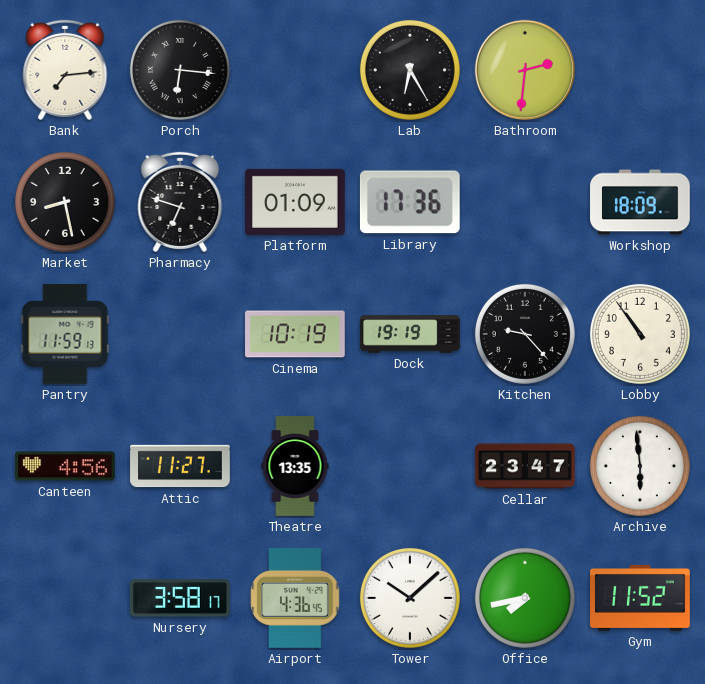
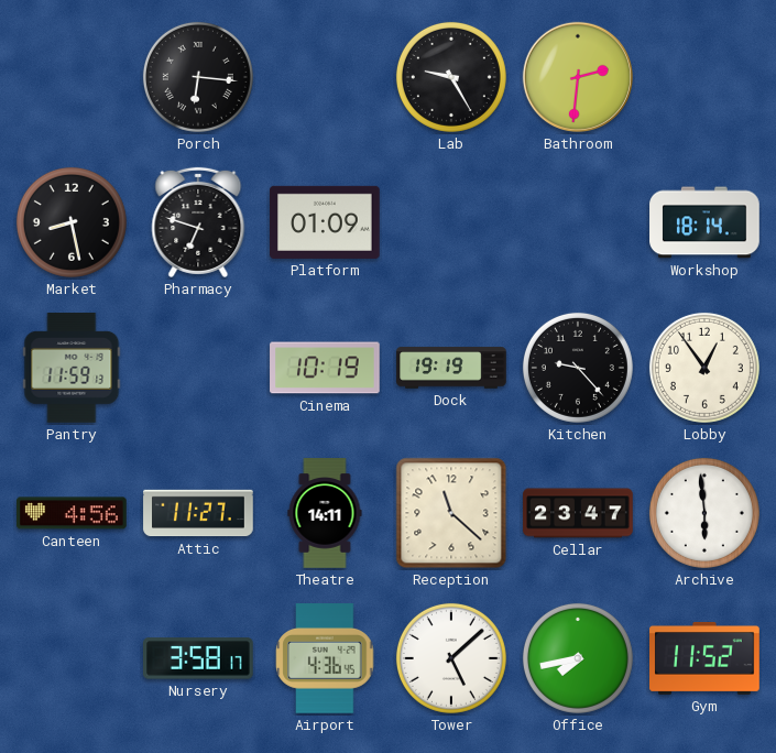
Bank: 7:14 -> none
Lab: 6:25 -> 9:25
Library: 17:36 -> none
Workshop: 18:09 -> 18:14
Lobby: 10:54 -> 12:54
Theatre: 13:35 -> 14:11
Reception: none -> 11:22
Tower: 10:08 -> 5:08
